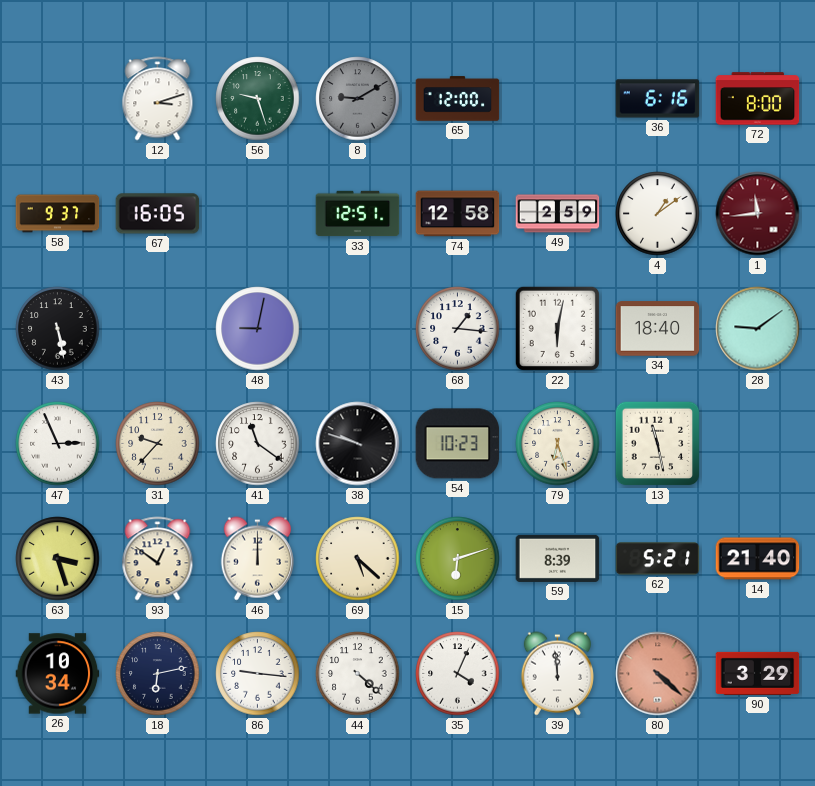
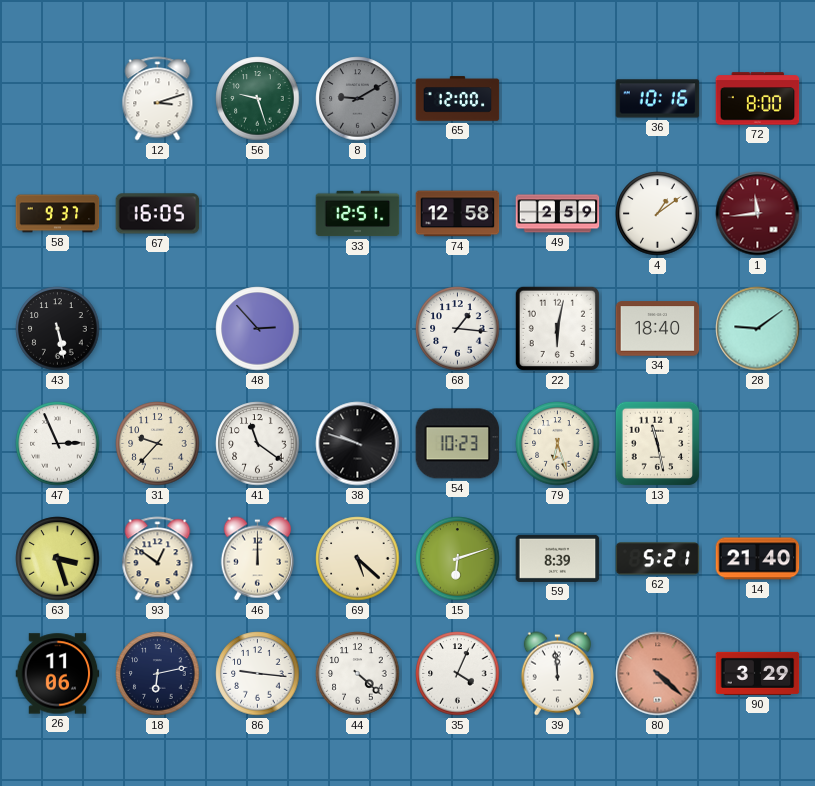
36: 6:16 -> 10:16
48: 9:02 -> 2:53
26: 10:34 -> 11:06
